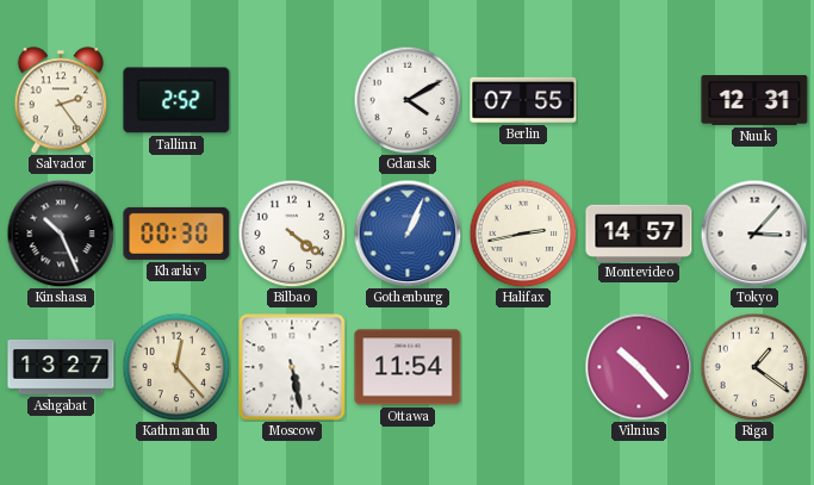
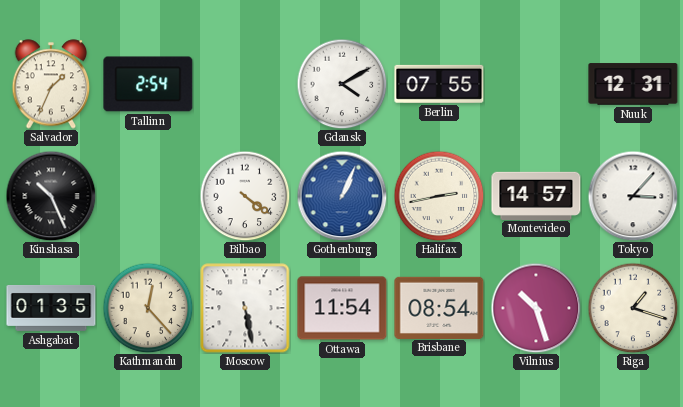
Salvador: 2:24 -> 1:34
Tallinn: 2:52 -> 2:54
Kharkiv: 00:30 -> none
Ashgabat: 13:27 -> 01:35
Brisbane: none -> 08:54
Vilnius: 10:23 -> 10:27
Riga: 1:21 -> 1:18
